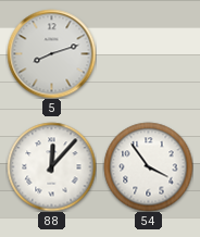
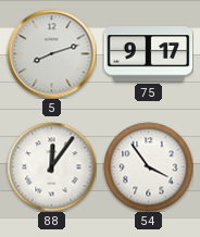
75: none -> 9:17
88: 12:07 -> 12:06
